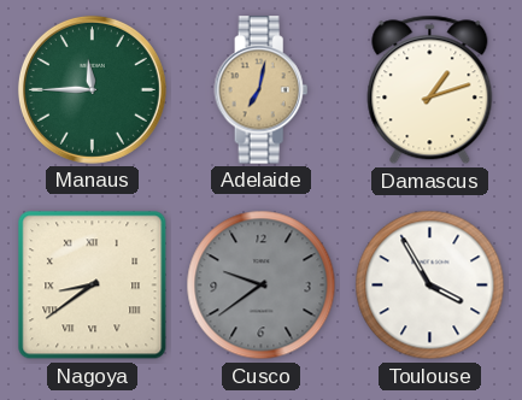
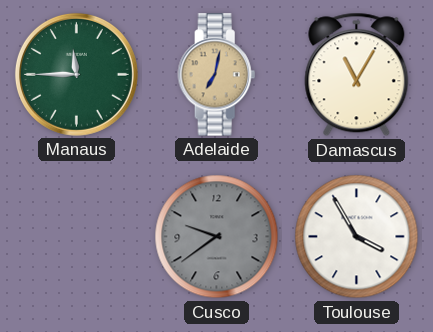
Damascus: 1:12 -> 11:05
Nagoya: 8:39 -> none
